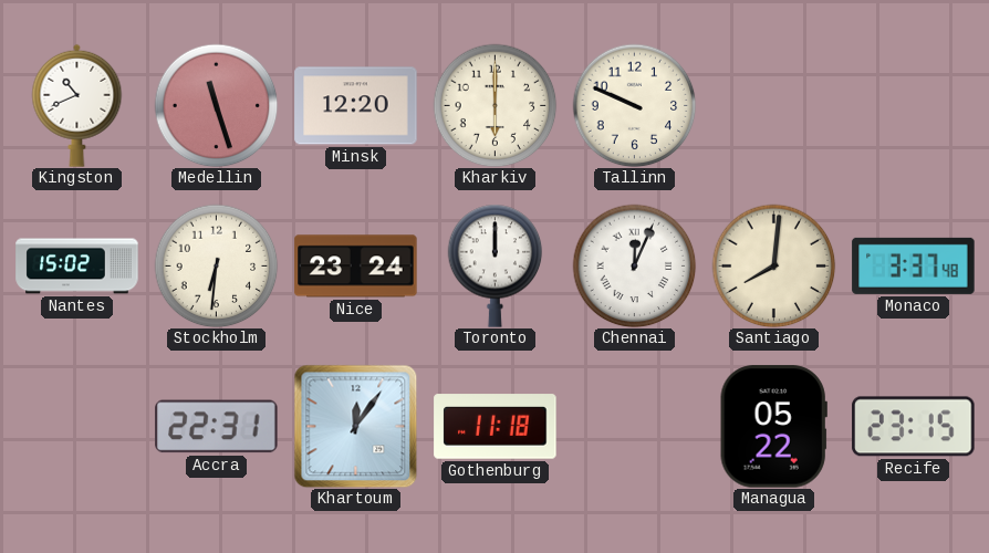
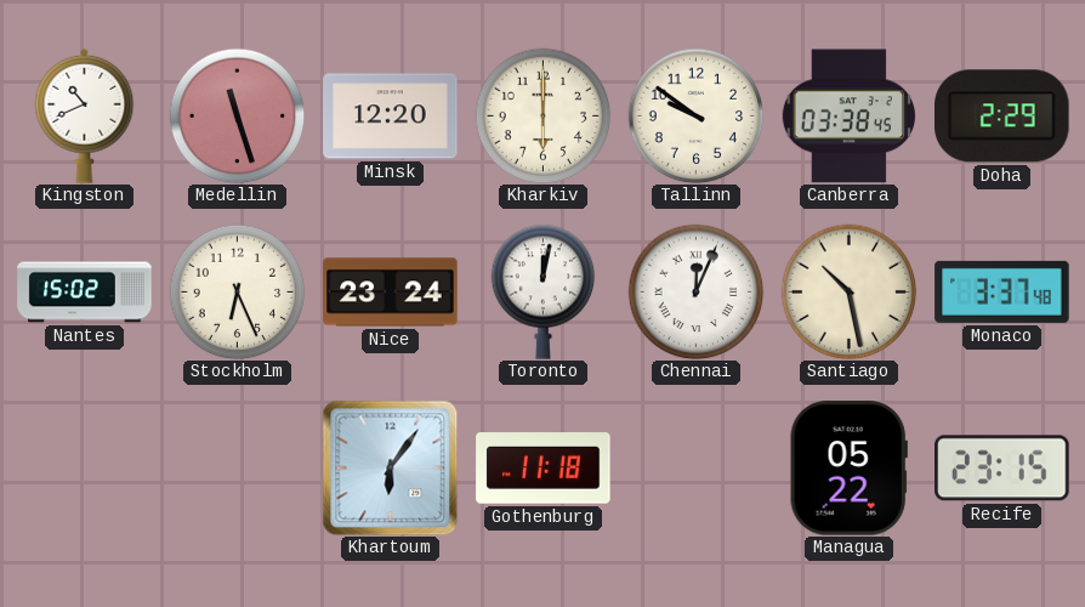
Tallinn: 9:49 -> 9:51
Canberra: none -> 03:38
Doha: none -> 2:29
Stockholm: 6:31 -> 6:26
Toronto: 12:00 -> 12:02
Santiago: 8:01 -> 10:28
Accra: 22:31 -> none
Khartoum: 12:06 -> 6:06
